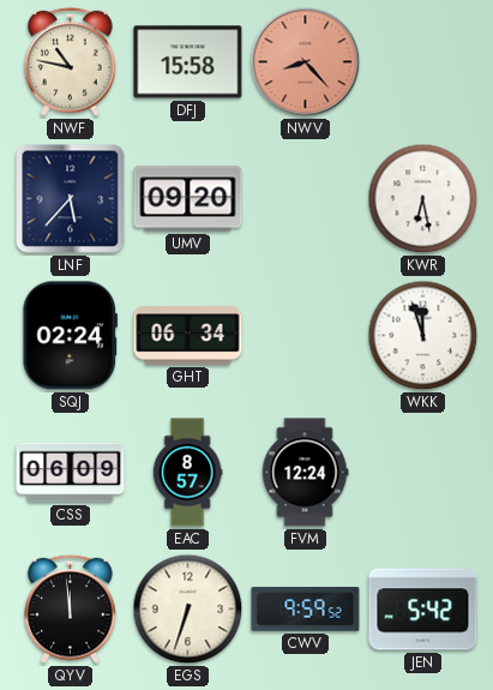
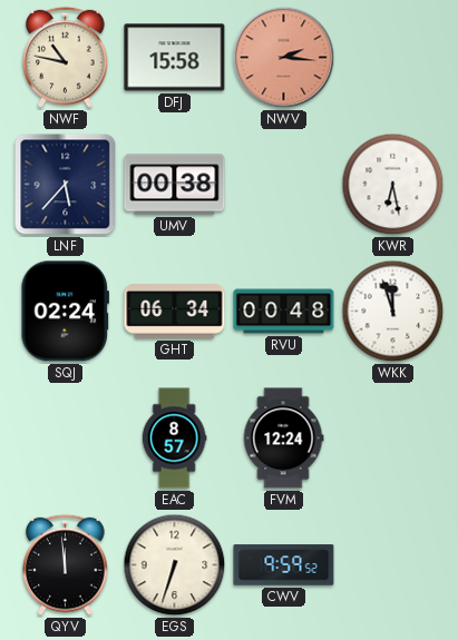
NWV: 8:23 -> 2:16
UMV: 09:20 -> 00:38
RVU: none -> 00:48
CSS: 06:09 -> none
JEN: 5:42 -> none
